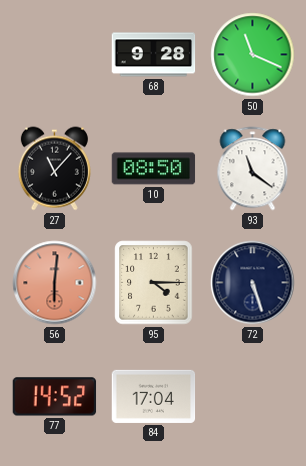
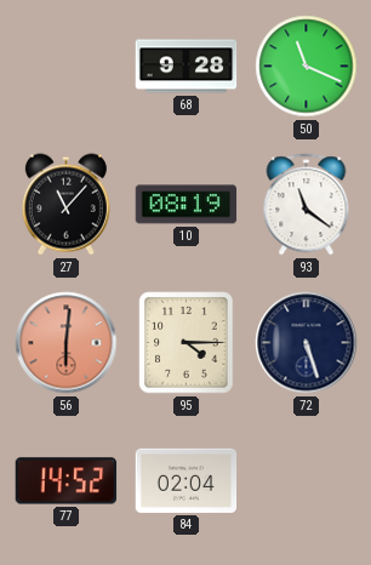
10: 08:50 -> 08:19
84: 17:04 -> 02:04
